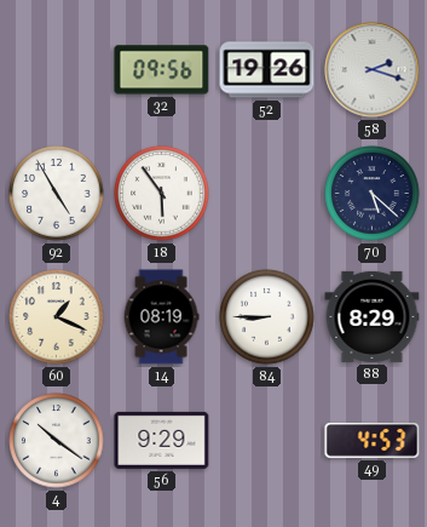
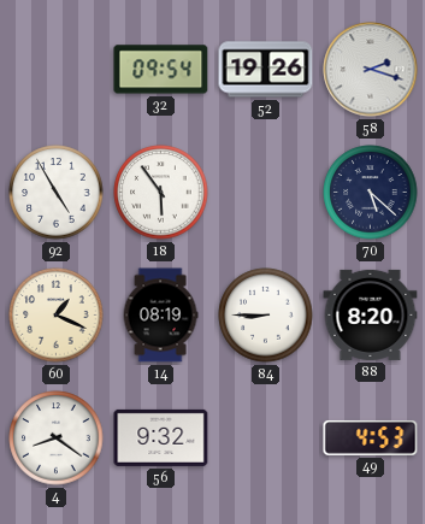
32: 09:56 -> 09:54
88: 8:29 -> 8:20
4: 10:21 -> 8:21
56: 9:29 -> 9:32
